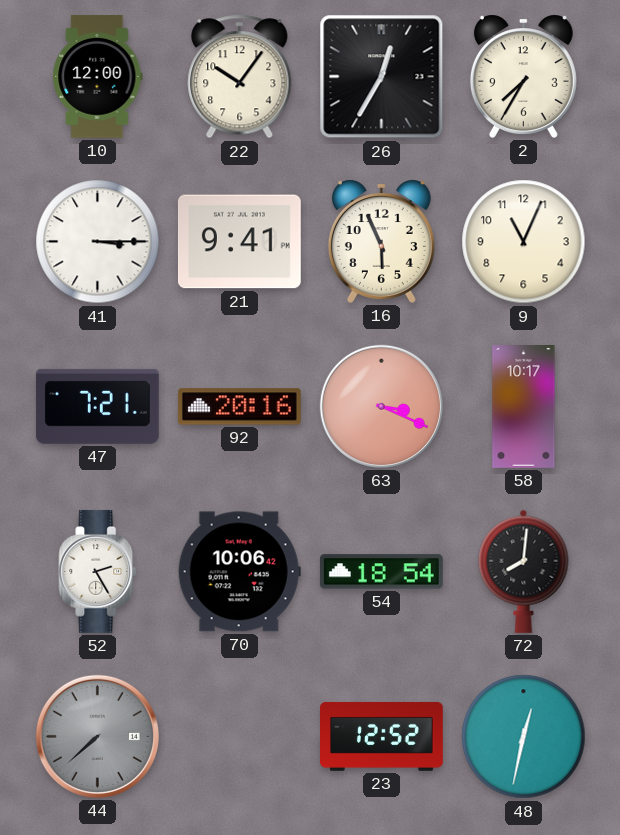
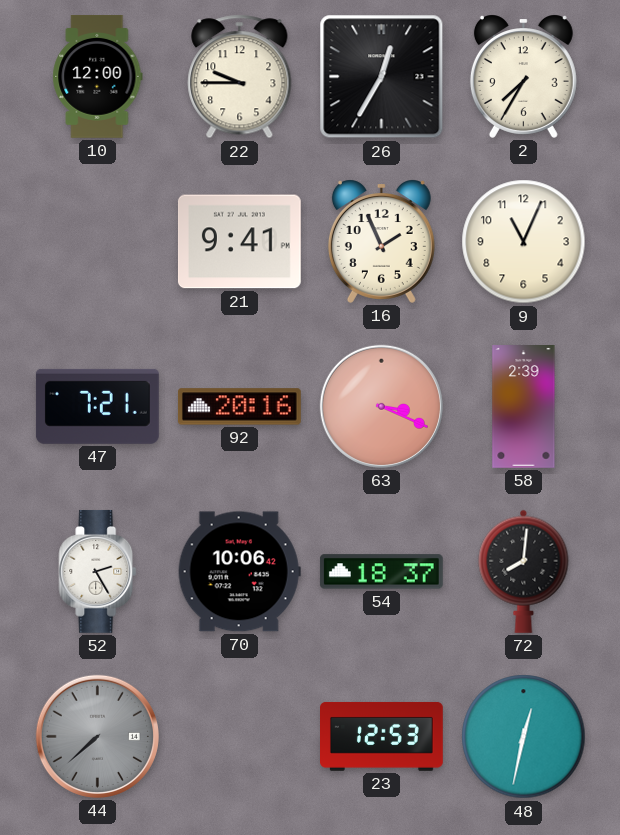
22: 10:06 -> 9:45
41: 3:15 -> none
16: 5:56 -> 1:56
58: 10:17 -> 2:39
54: 18:54 -> 18:37
23: 12:52 -> 12:53
